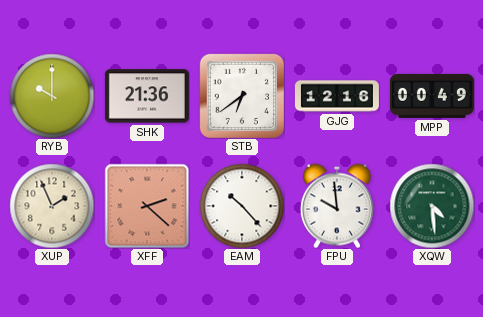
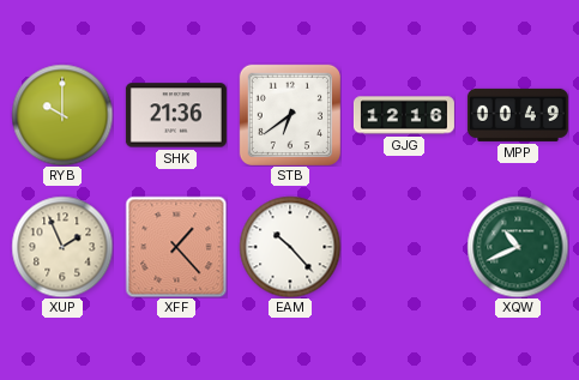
XFF: 2:22 -> 1:23
FPU: 9:59 -> none
XQW: 4:29 -> 10:41
